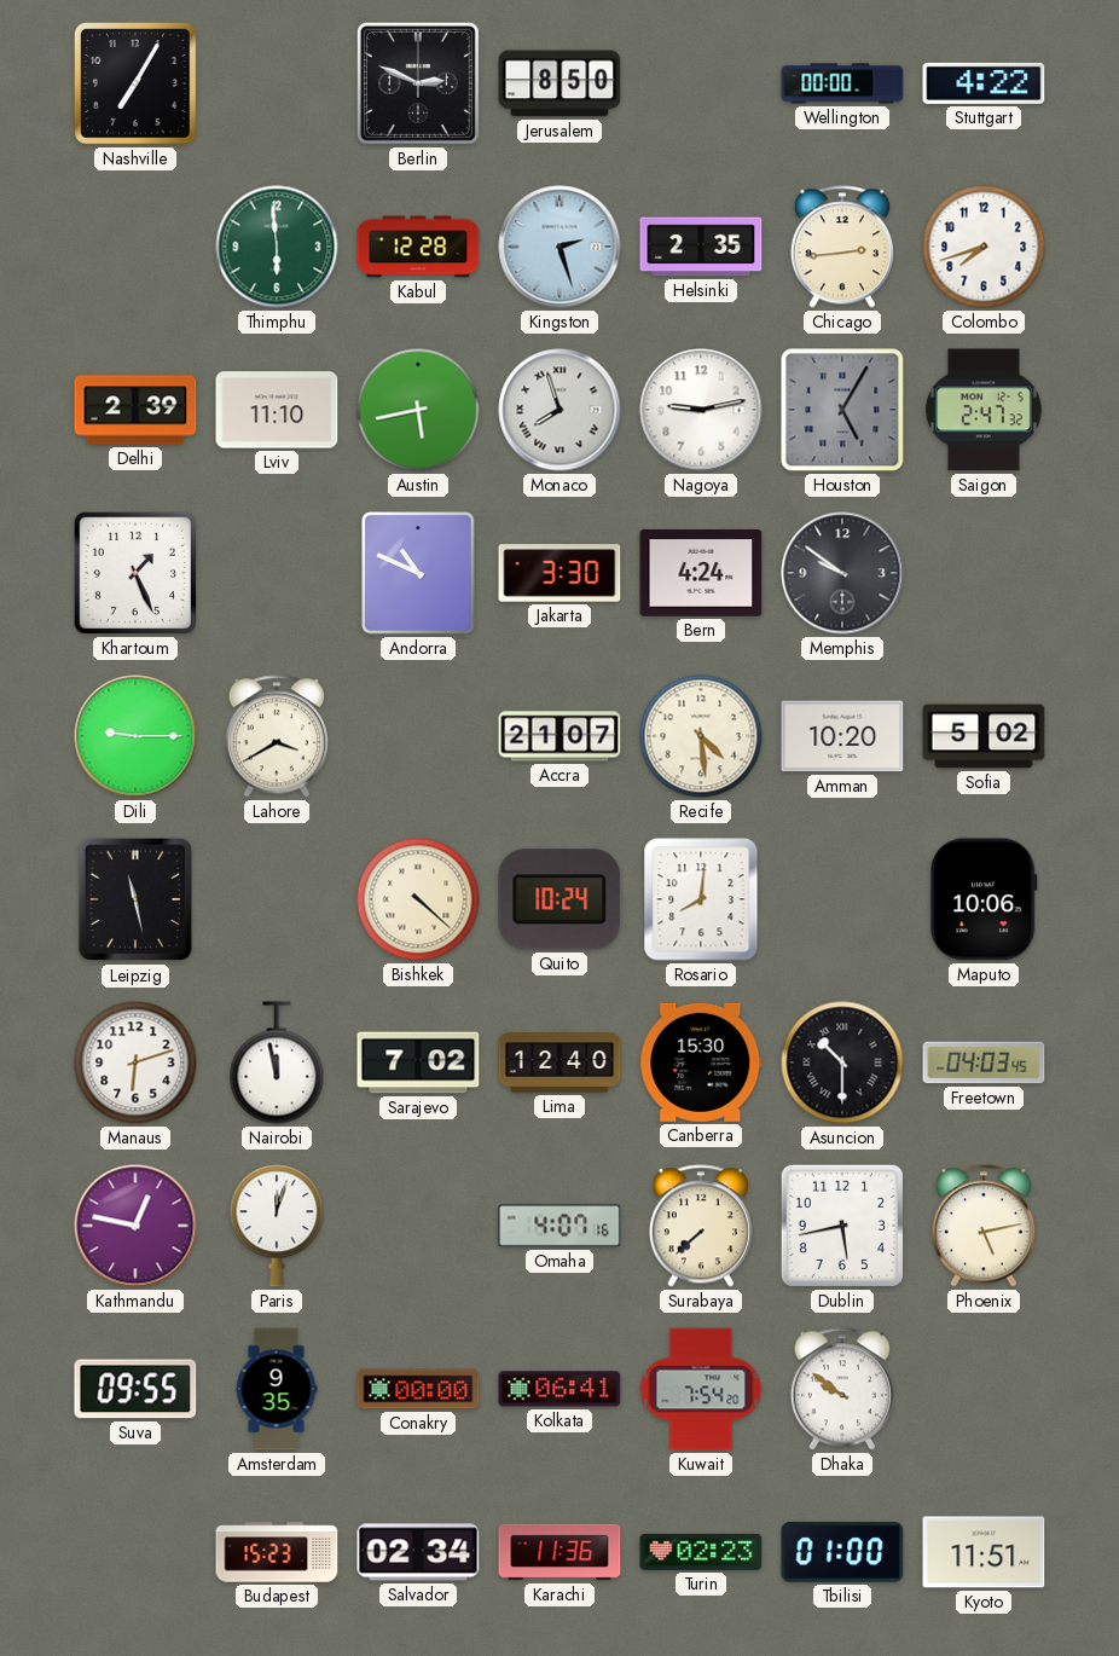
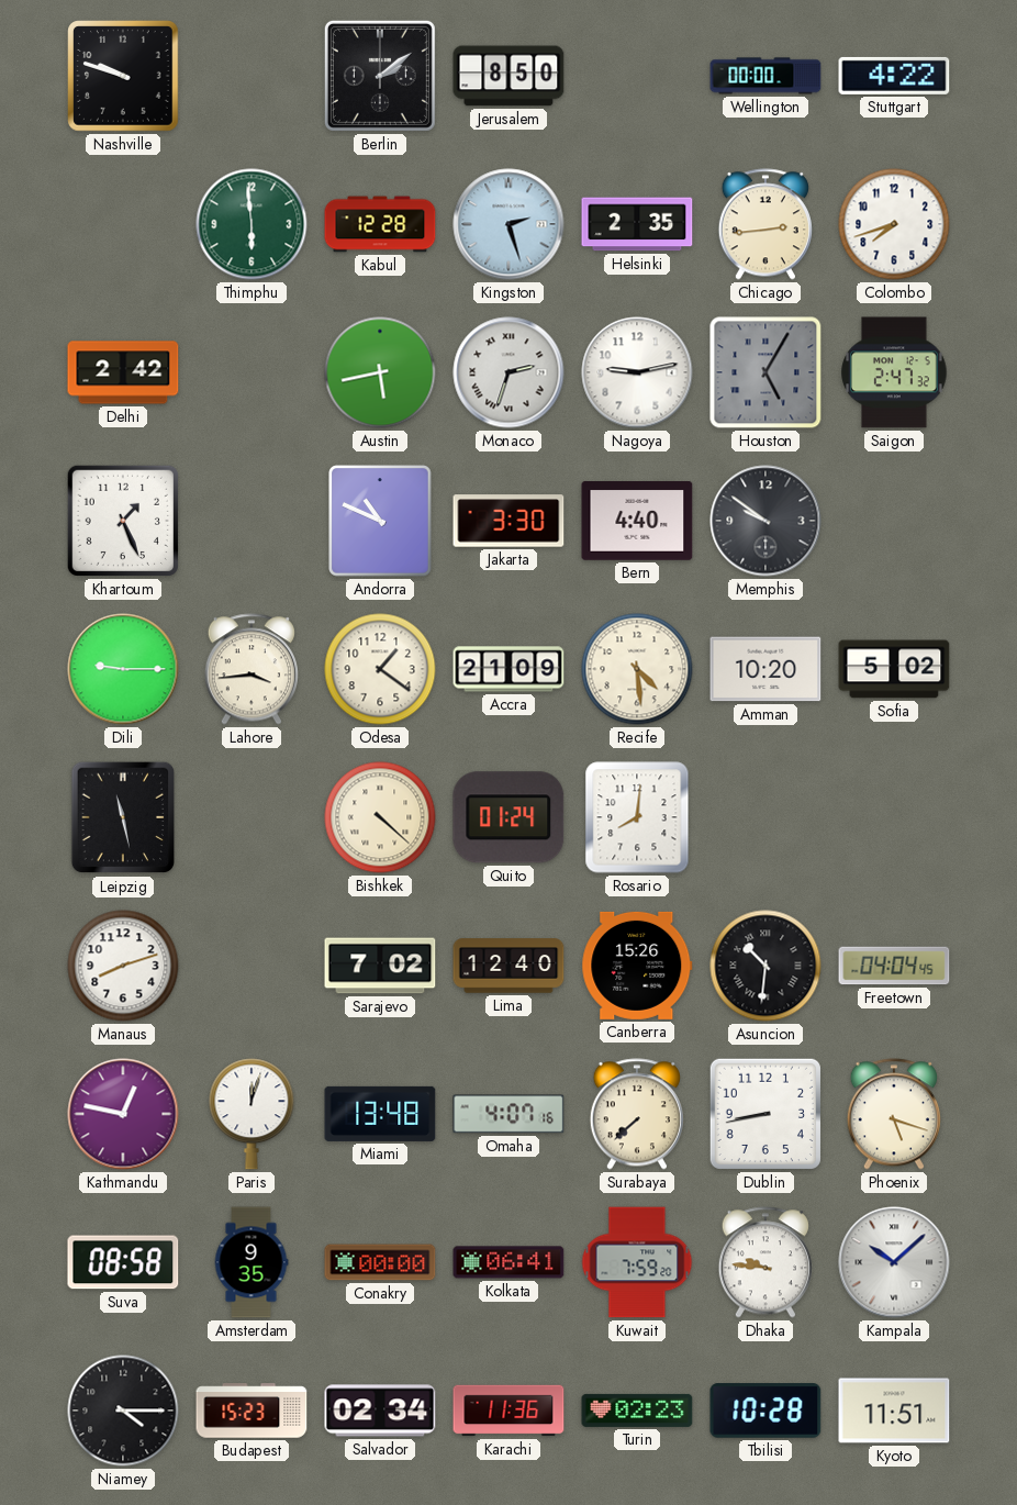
Nashville: 7:05 -> 9:48
Berlin: 2:49 -> 2:09
Delhi: 2:39 -> 2:42
Lviv: 11:10 -> none
Monaco: 7:57 -> 2:33
Bern: 4:24 -> 4:40
Lahore: 3:40 -> 3:44
Odesa: none -> 1:21
Accra: 21:07 -> 21:09
Quito: 10:24 -> 01:24
Maputo: 10:06 -> none
Manaus: 6:12 -> 8:12
Nairobi: 11:58 -> none
Canberra: 15:30 -> 15:26
Asuncion: 10:30 -> 10:31
Freetown: 04:03 -> 04:04
Miami: none -> 13:48
Dublin: 5:43 -> 8:43
Phoenix: 5:13 -> 5:18
Suva: 09:55 -> 08:58
Kuwait: 7:54 -> 7:59
Dhaka: 9:51 -> 9:46
Kampala: none -> 10:08
Niamey: none -> 4:15
Tbilisi: 01:00 -> 10:28
